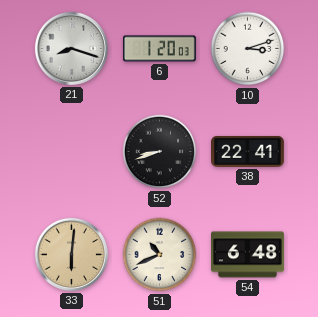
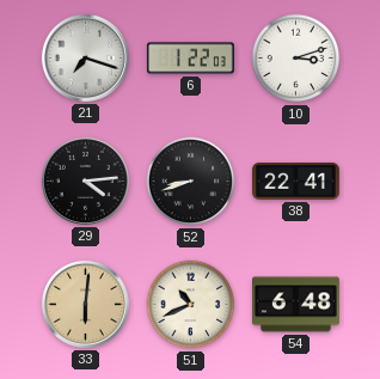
21: 8:18 -> 7:18
6: 1:20 -> 1:22
29: none -> 4:14
